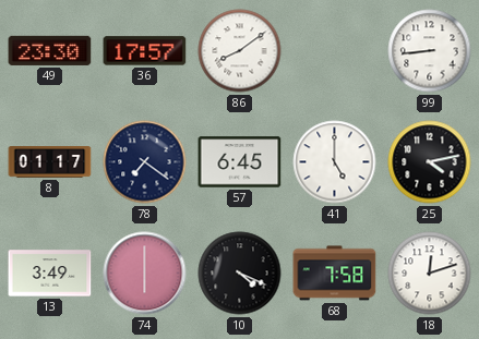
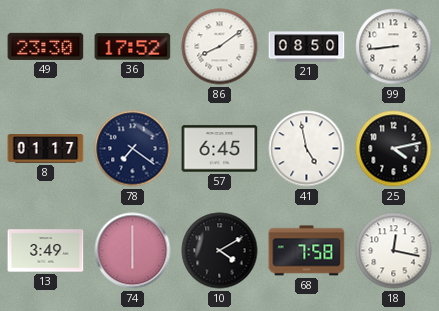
36: 17:57 -> 17:52
21: none -> 08:50
41: 5:00 -> 4:58
10: 4:19 -> 4:10
18: 12:12 -> 12:17
